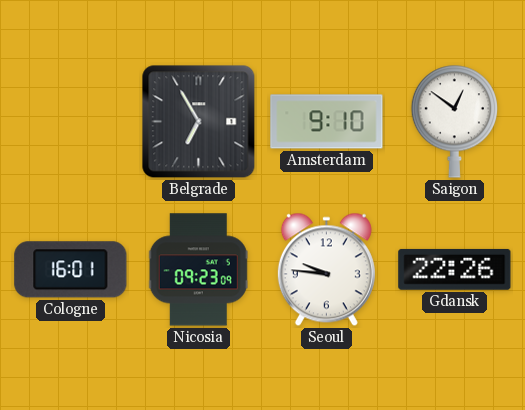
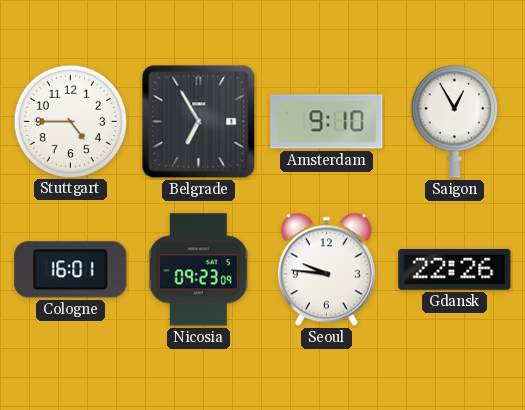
Stuttgart: none -> 4:45
Saigon: 12:51 -> 12:55
